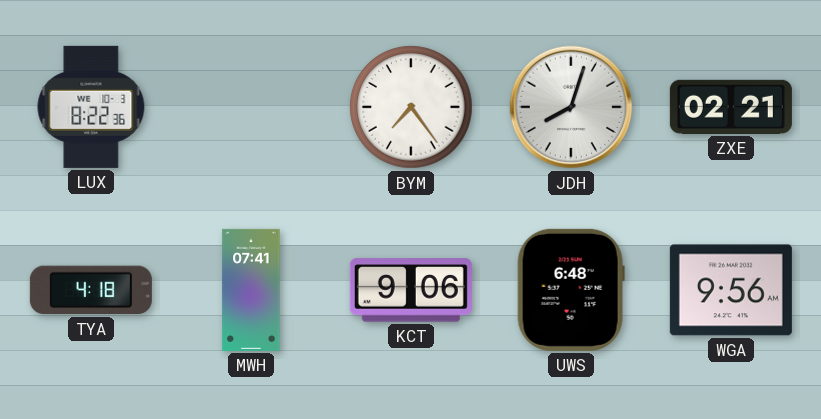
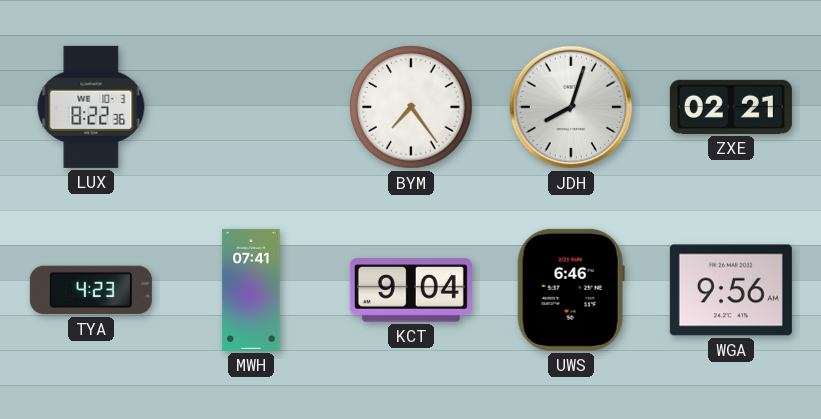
TYA: 4:18 -> 4:23
KCT: 9:06 -> 9:04
UWS: 6:48 -> 6:46
